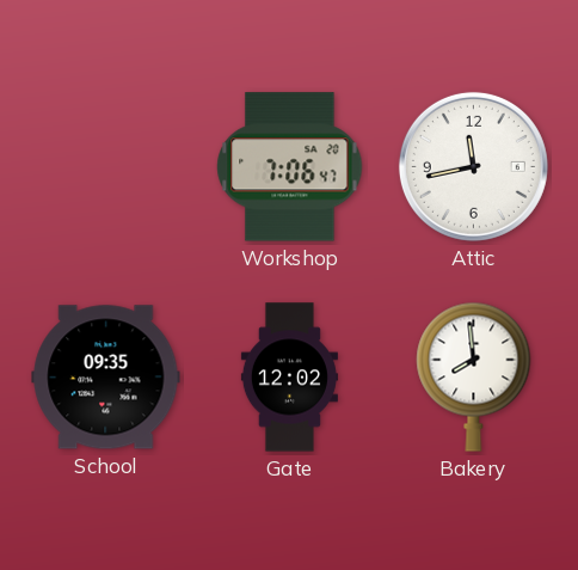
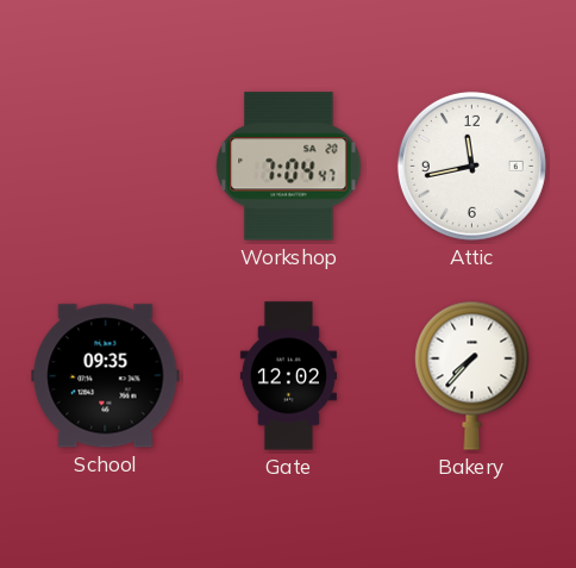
Workshop: 7:06 -> 7:04
Bakery: 7:59 -> 7:37
